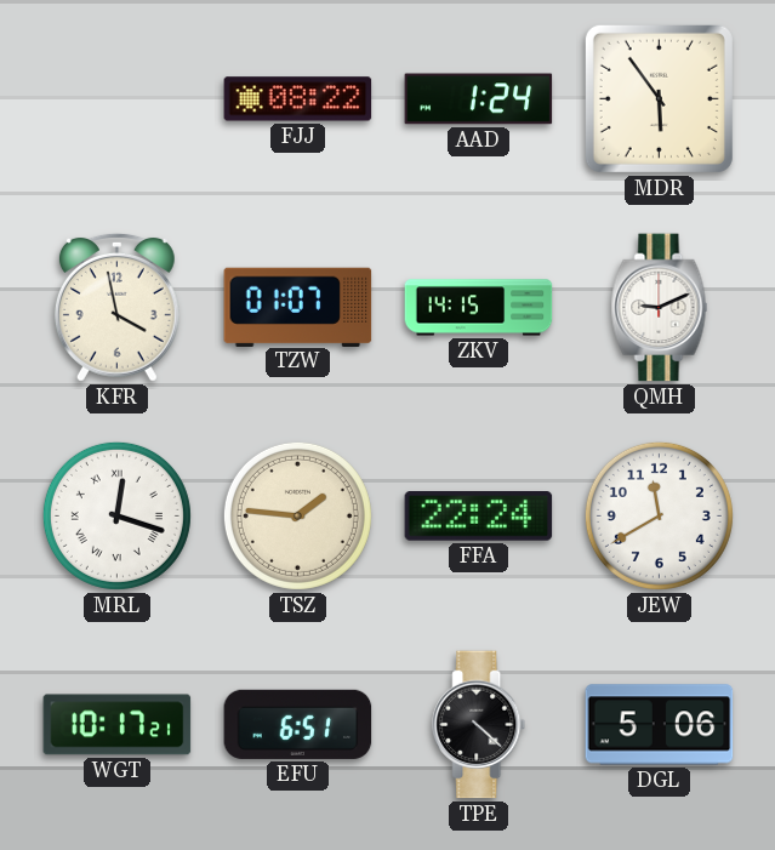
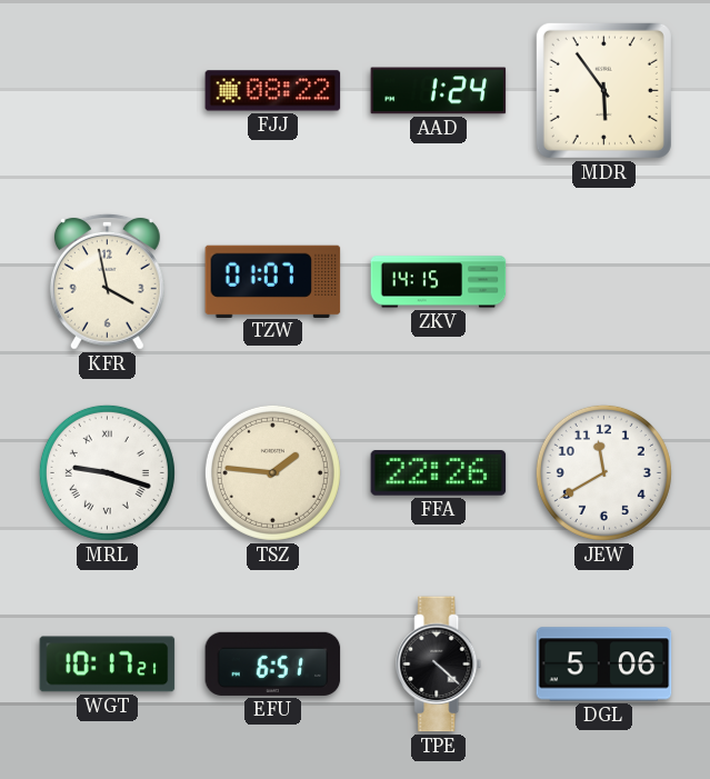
QMH: 9:11 -> none
MRL: 12:18 -> 9:18
FFA: 22:24 -> 22:26
